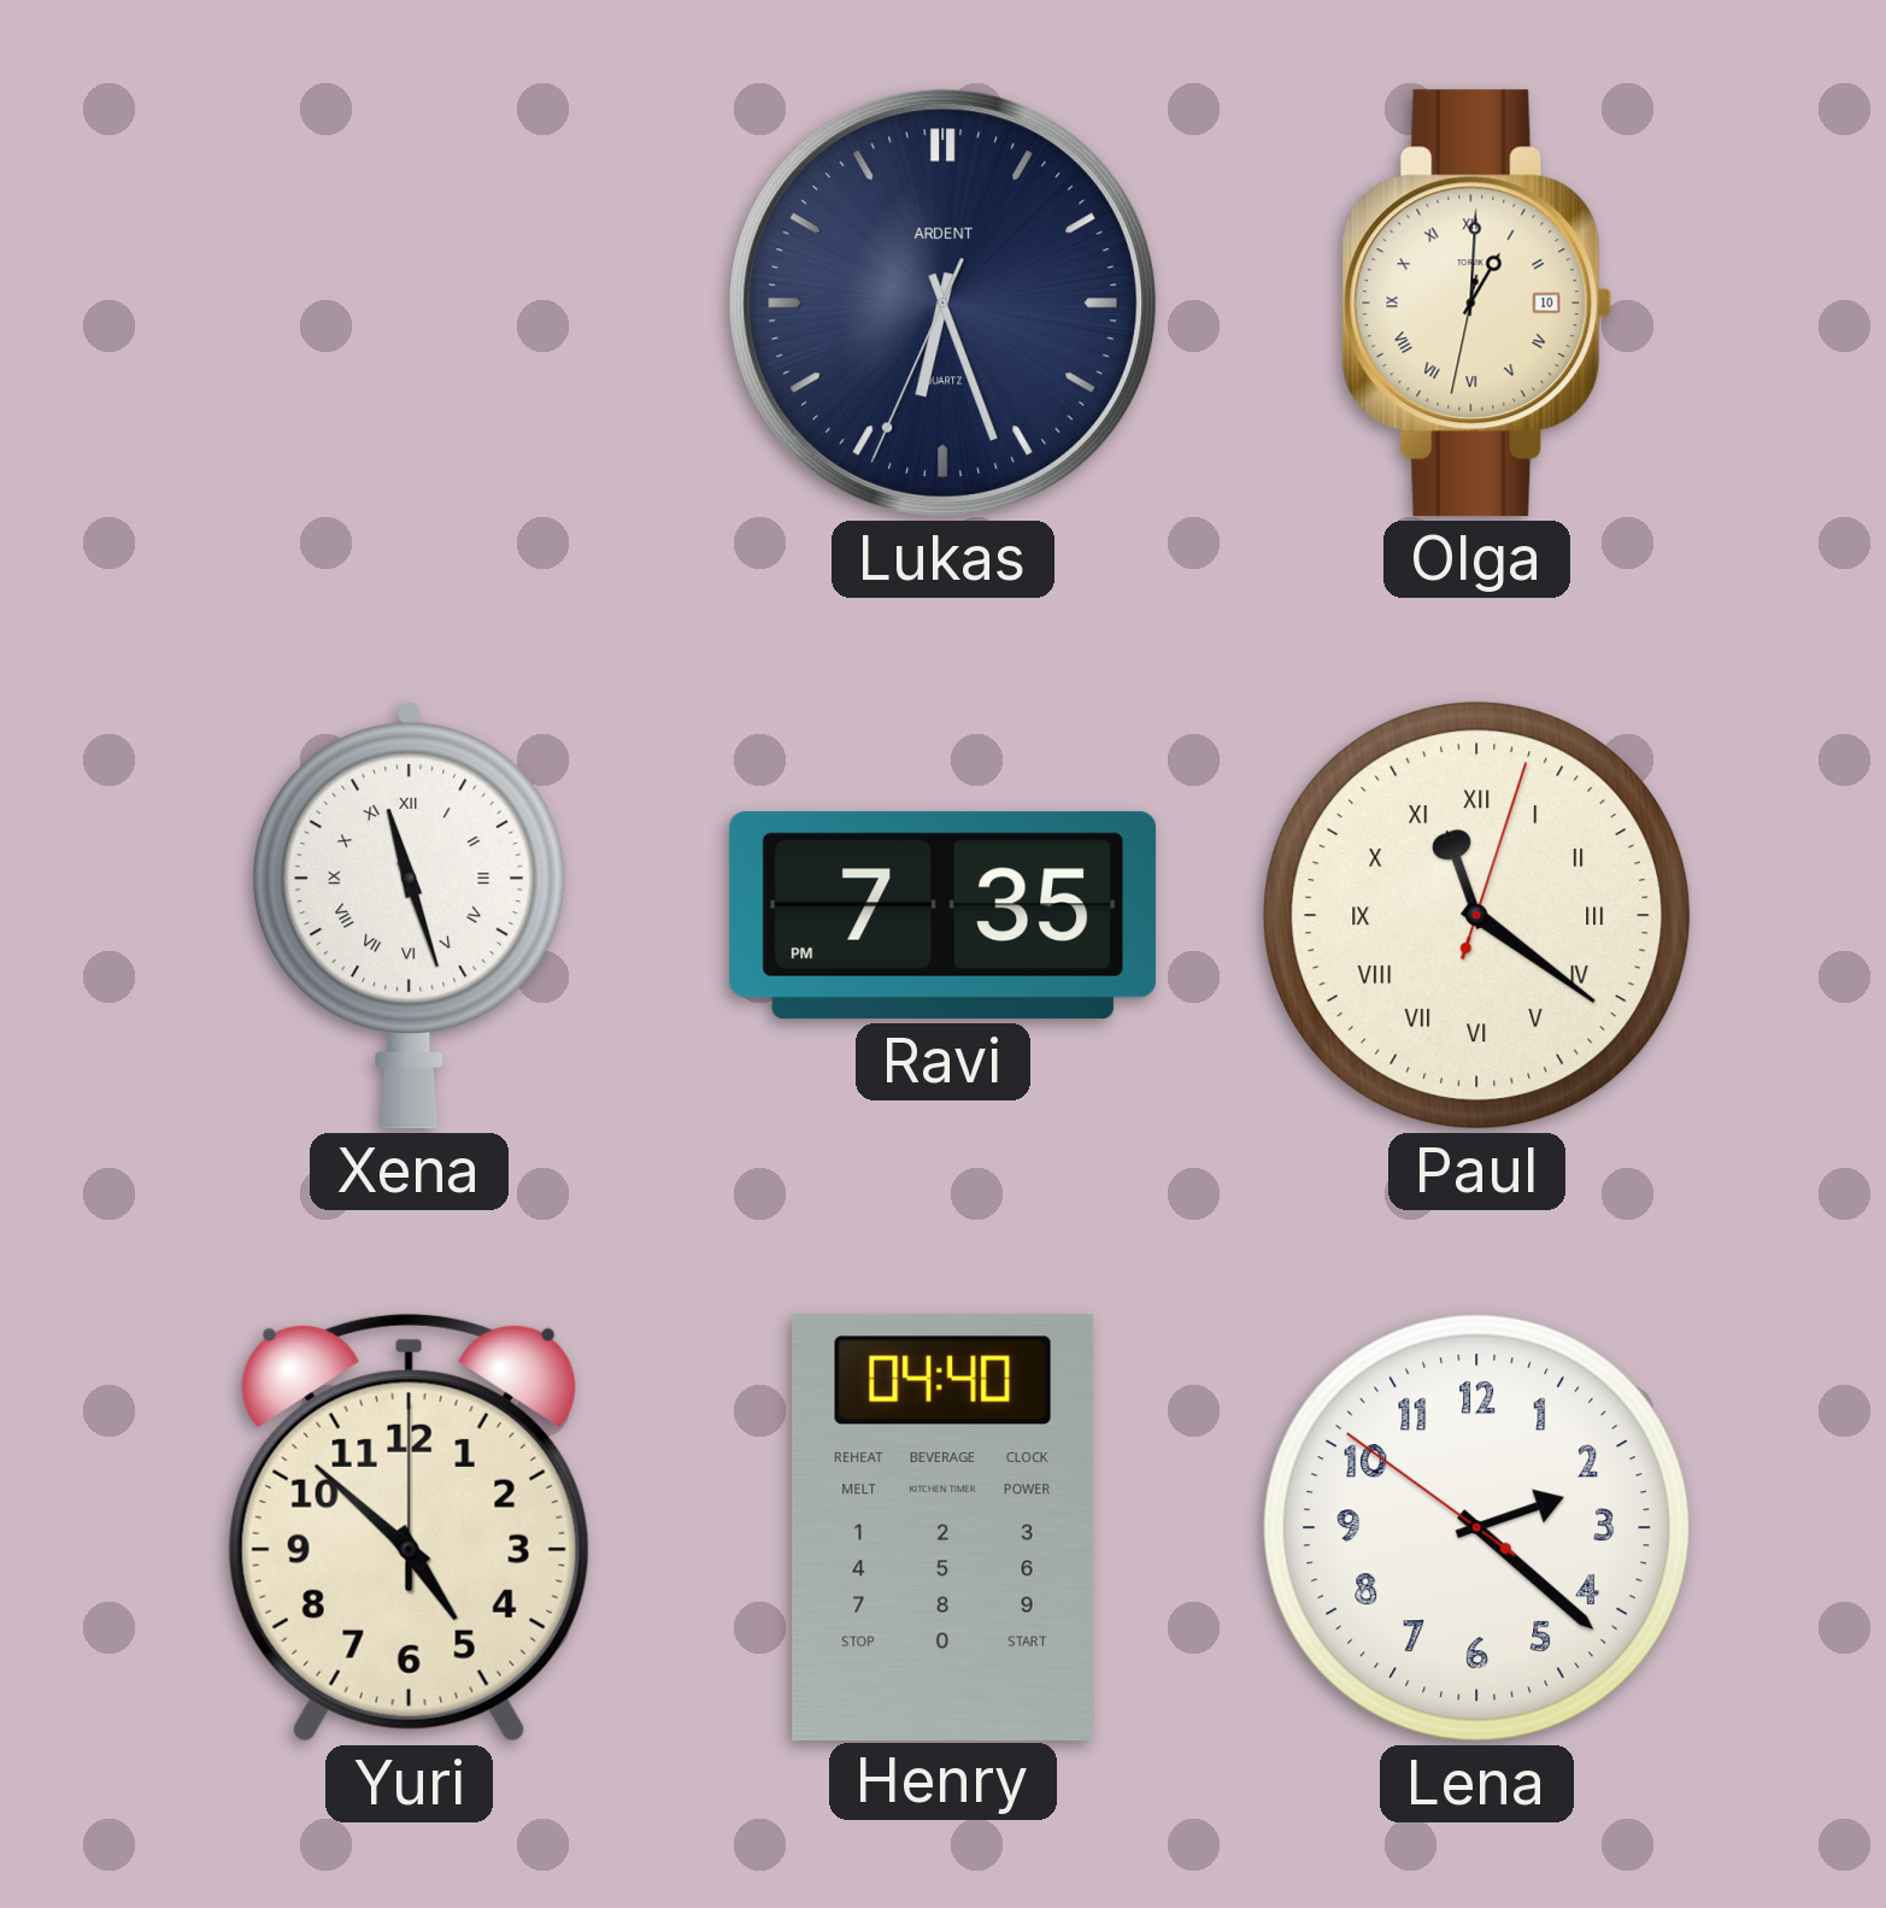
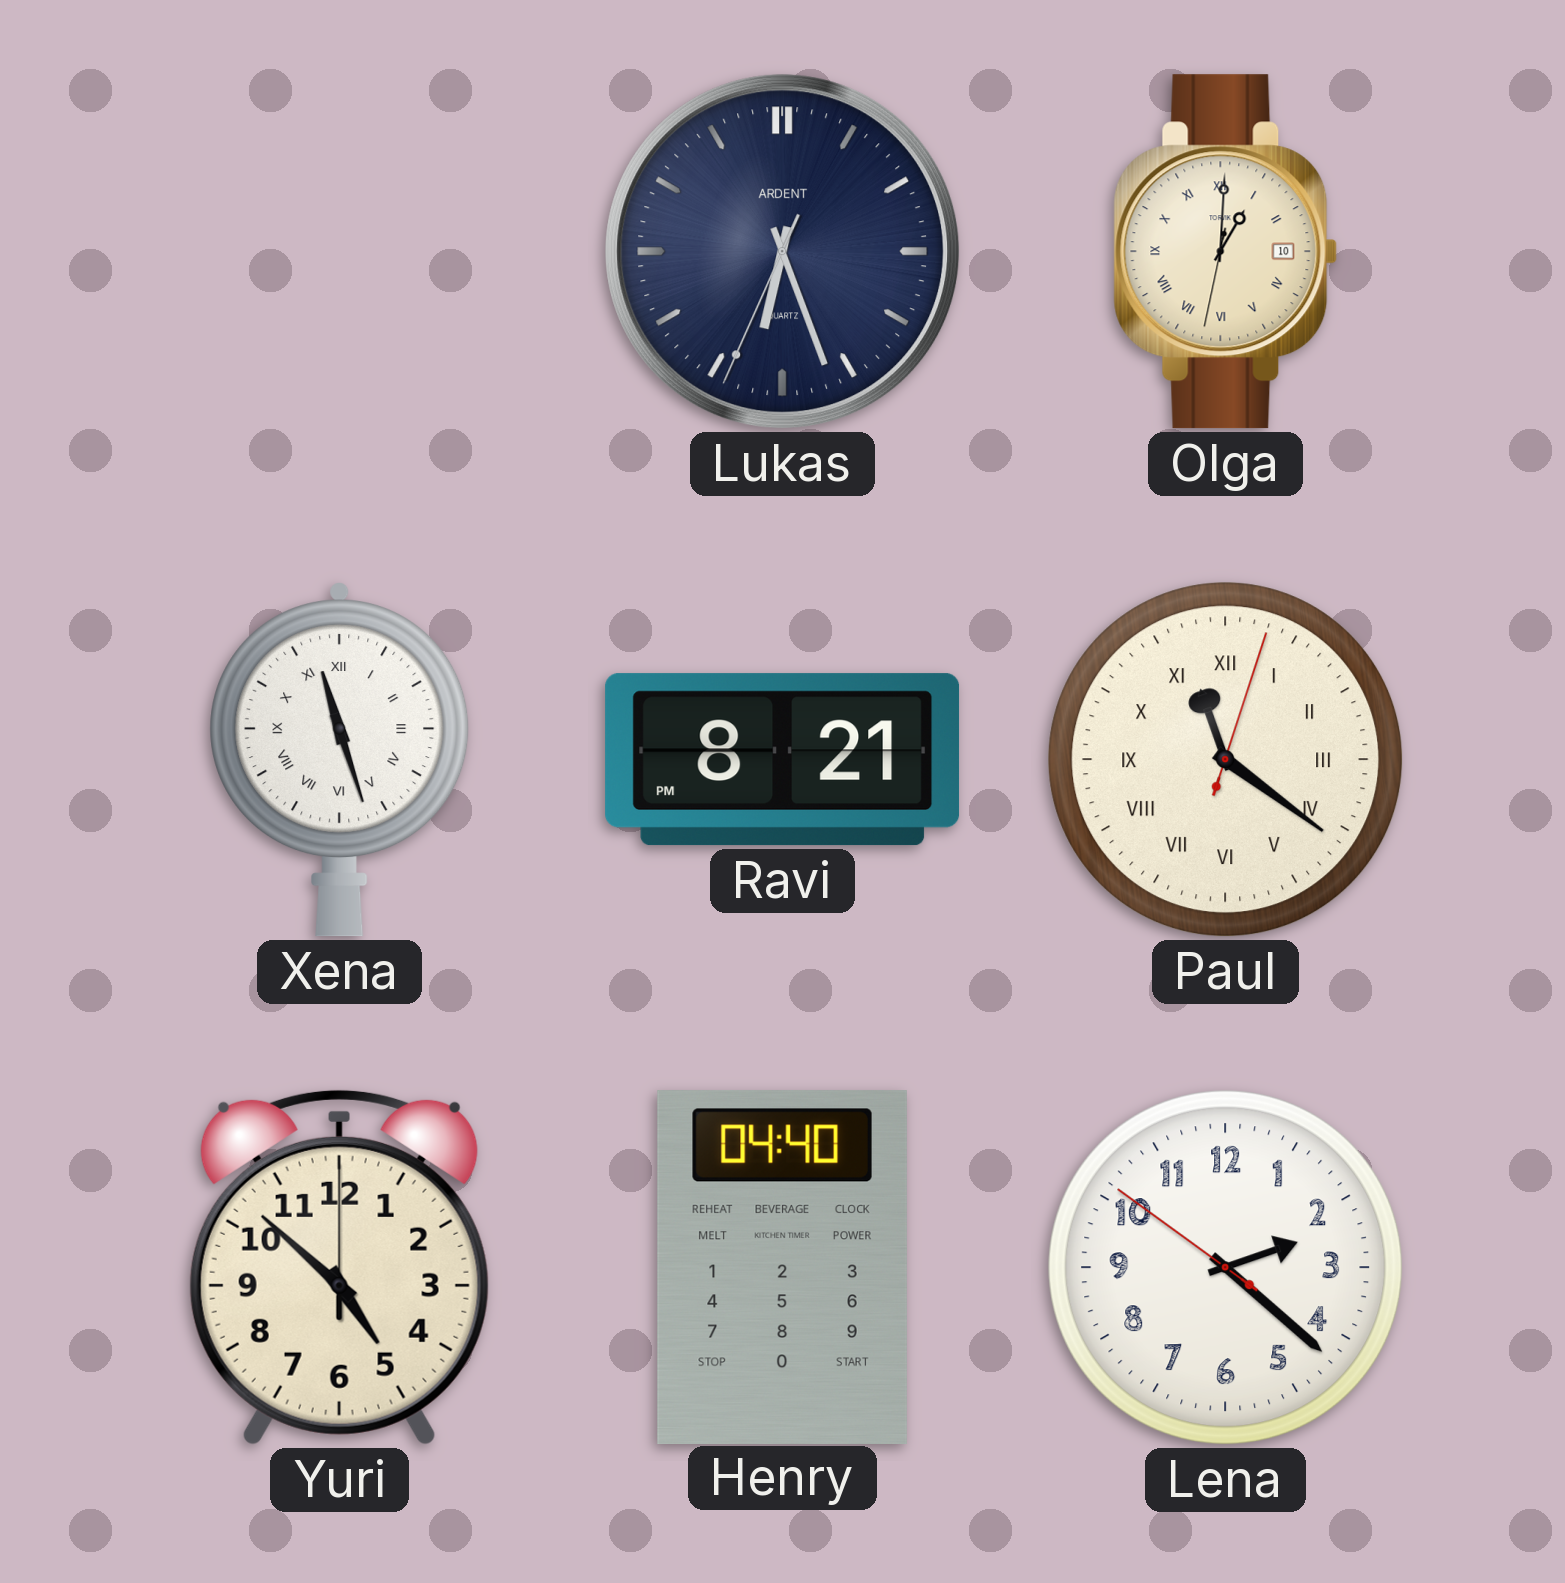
Ravi: 7:35 -> 8:21
